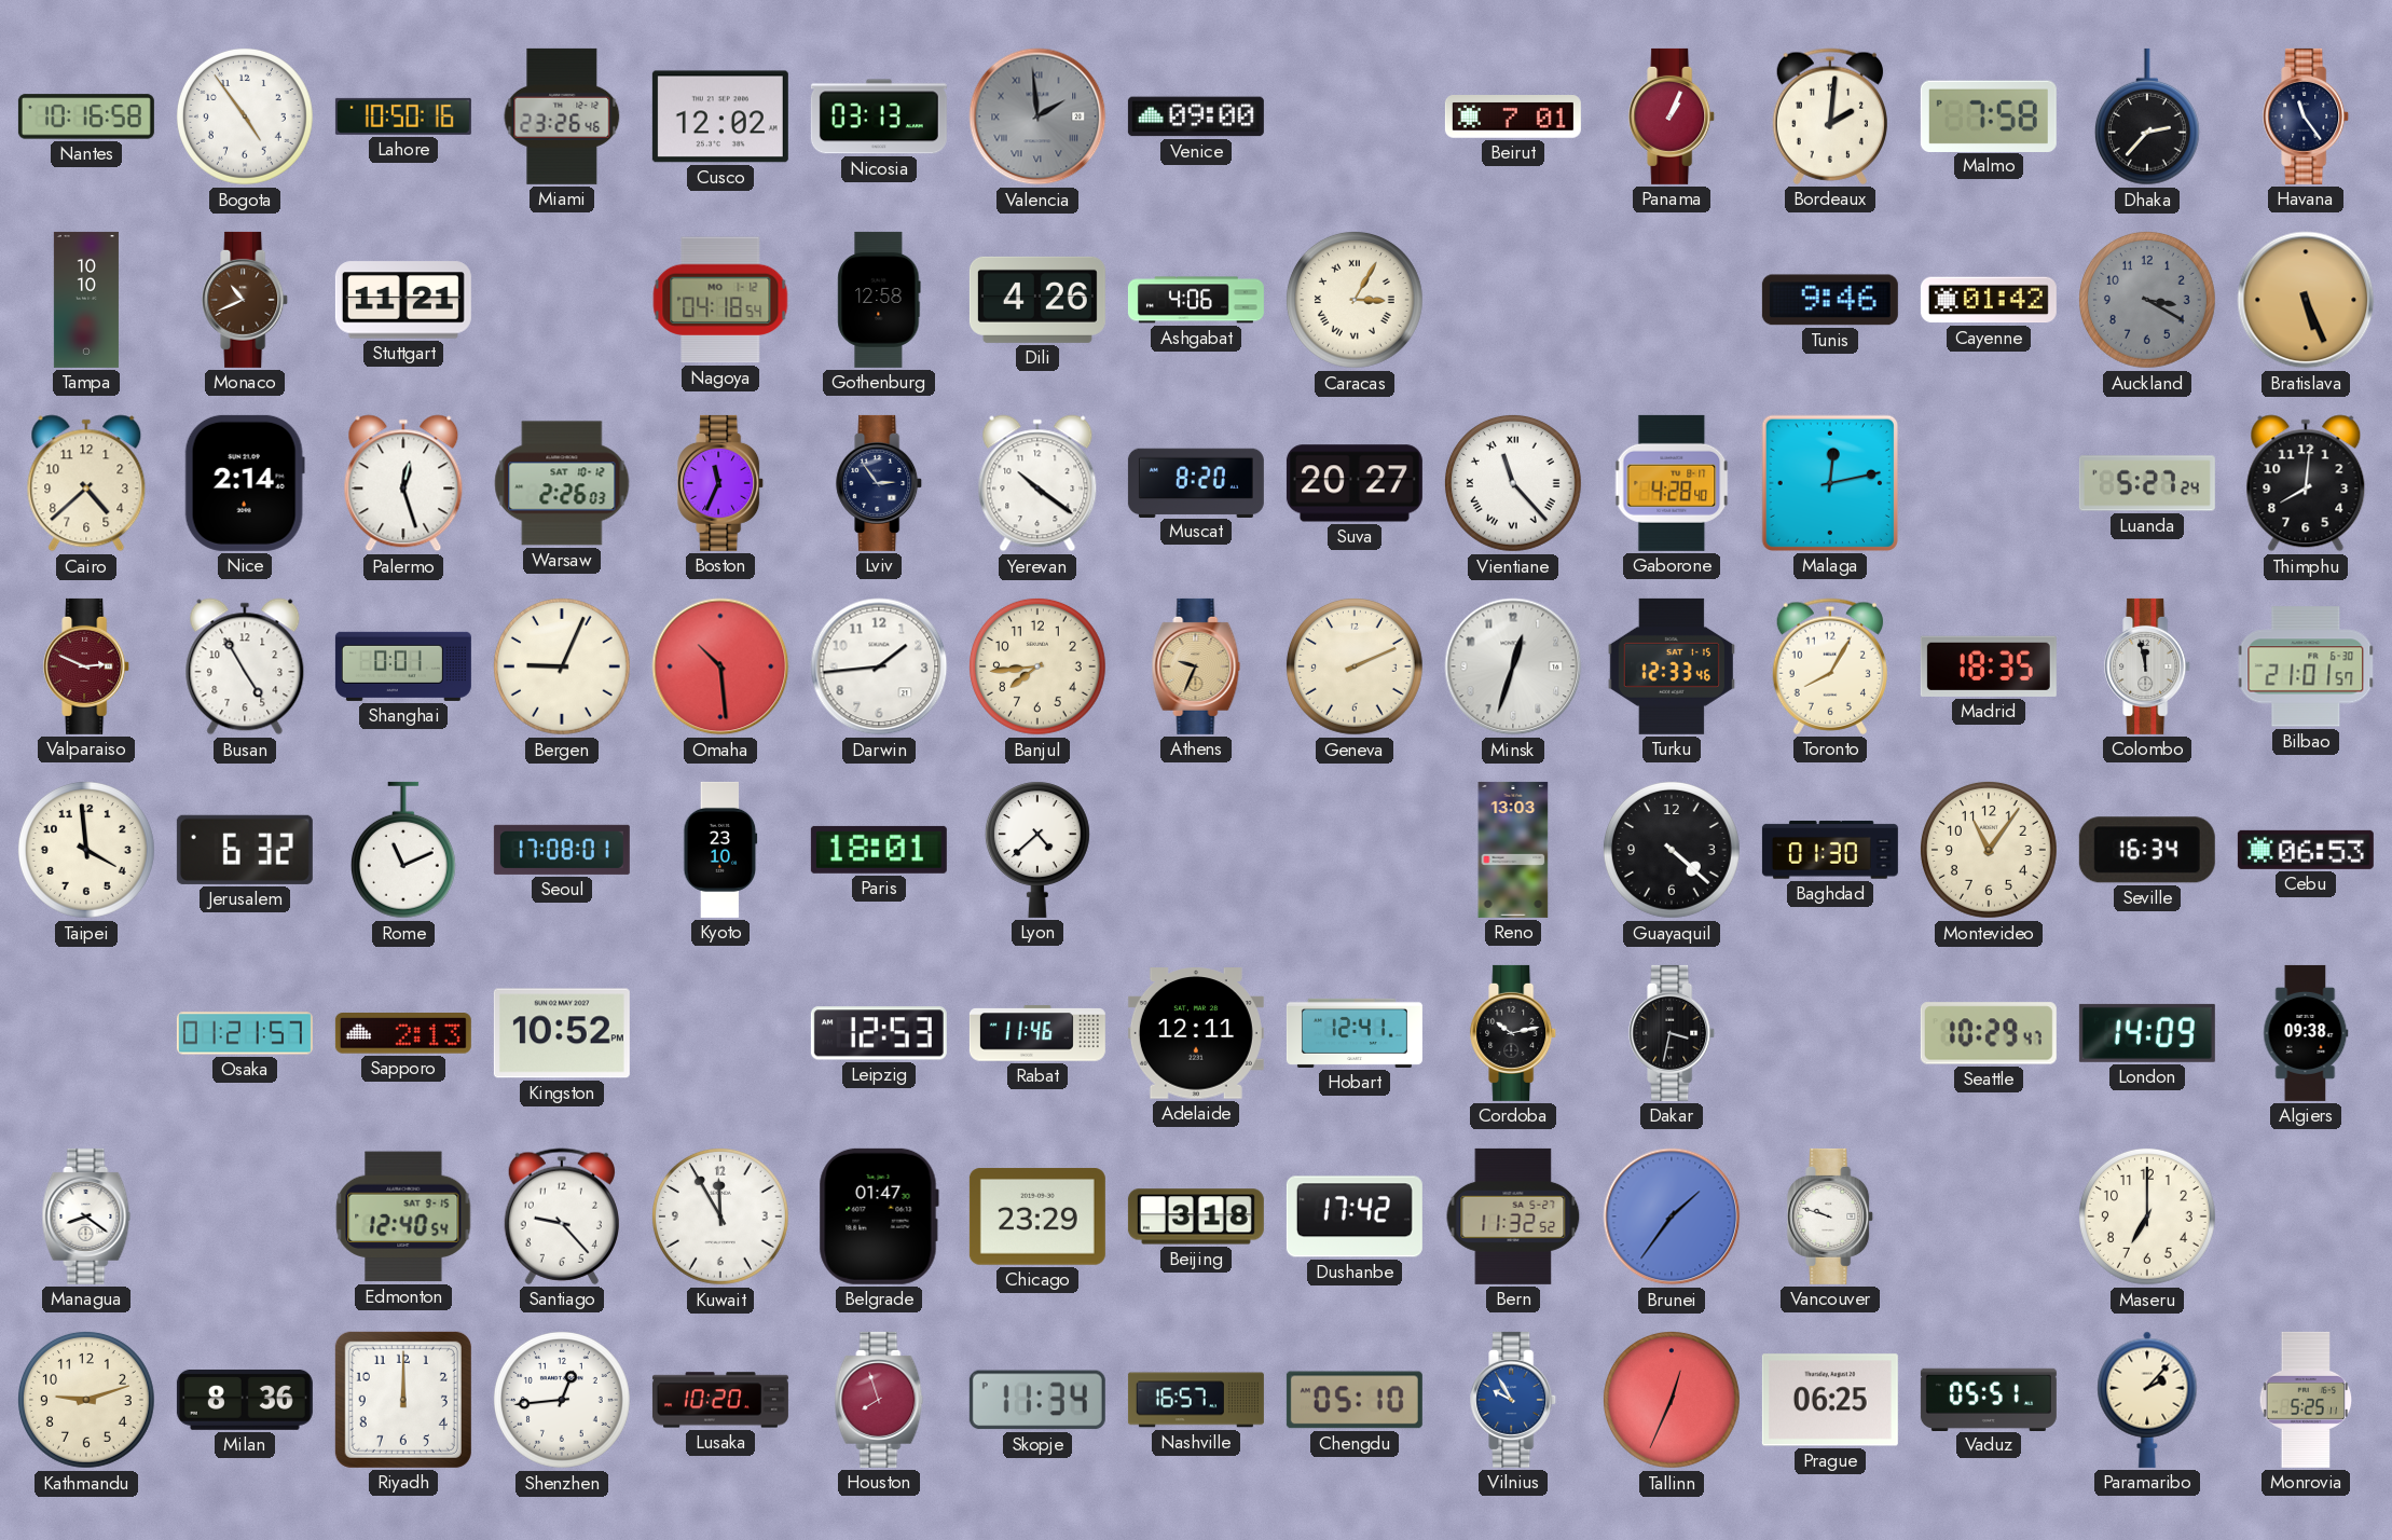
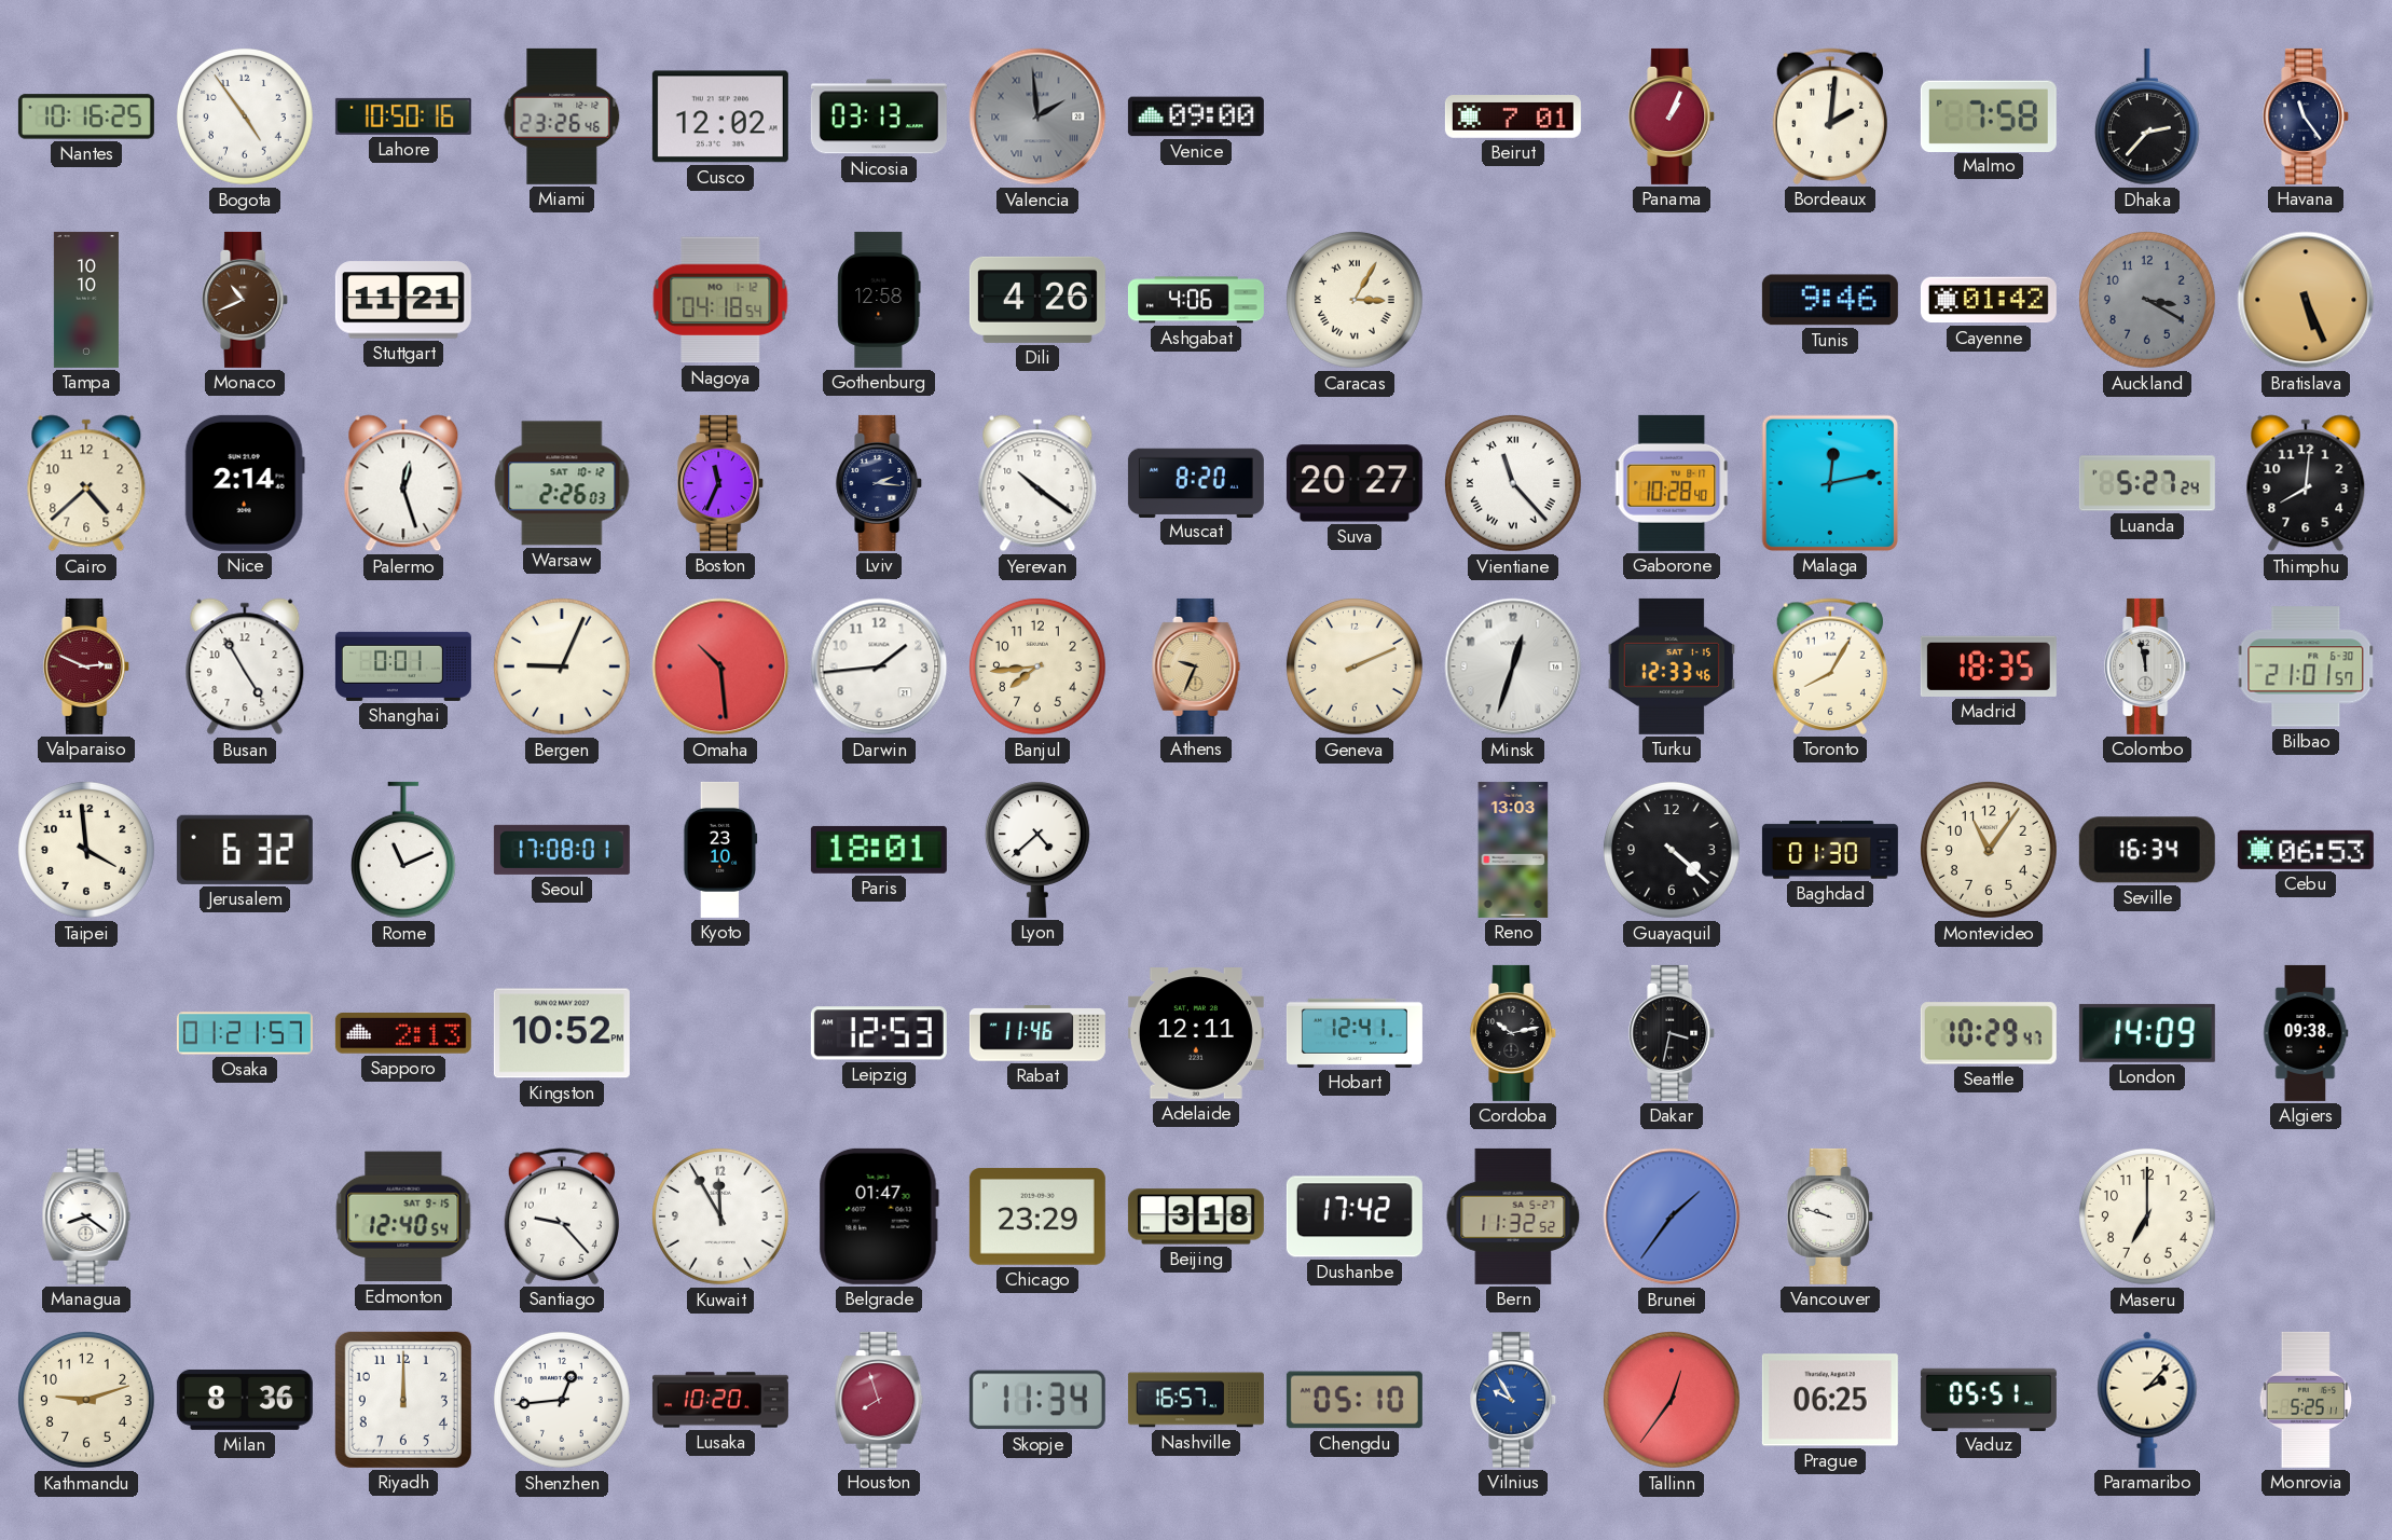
Nantes: 10:16:58 -> 10:16:25
Lviv: 2:54 -> 2:16
Gaborone: 4:28 -> 10:28
Tallinn: 12:34 -> 12:36
